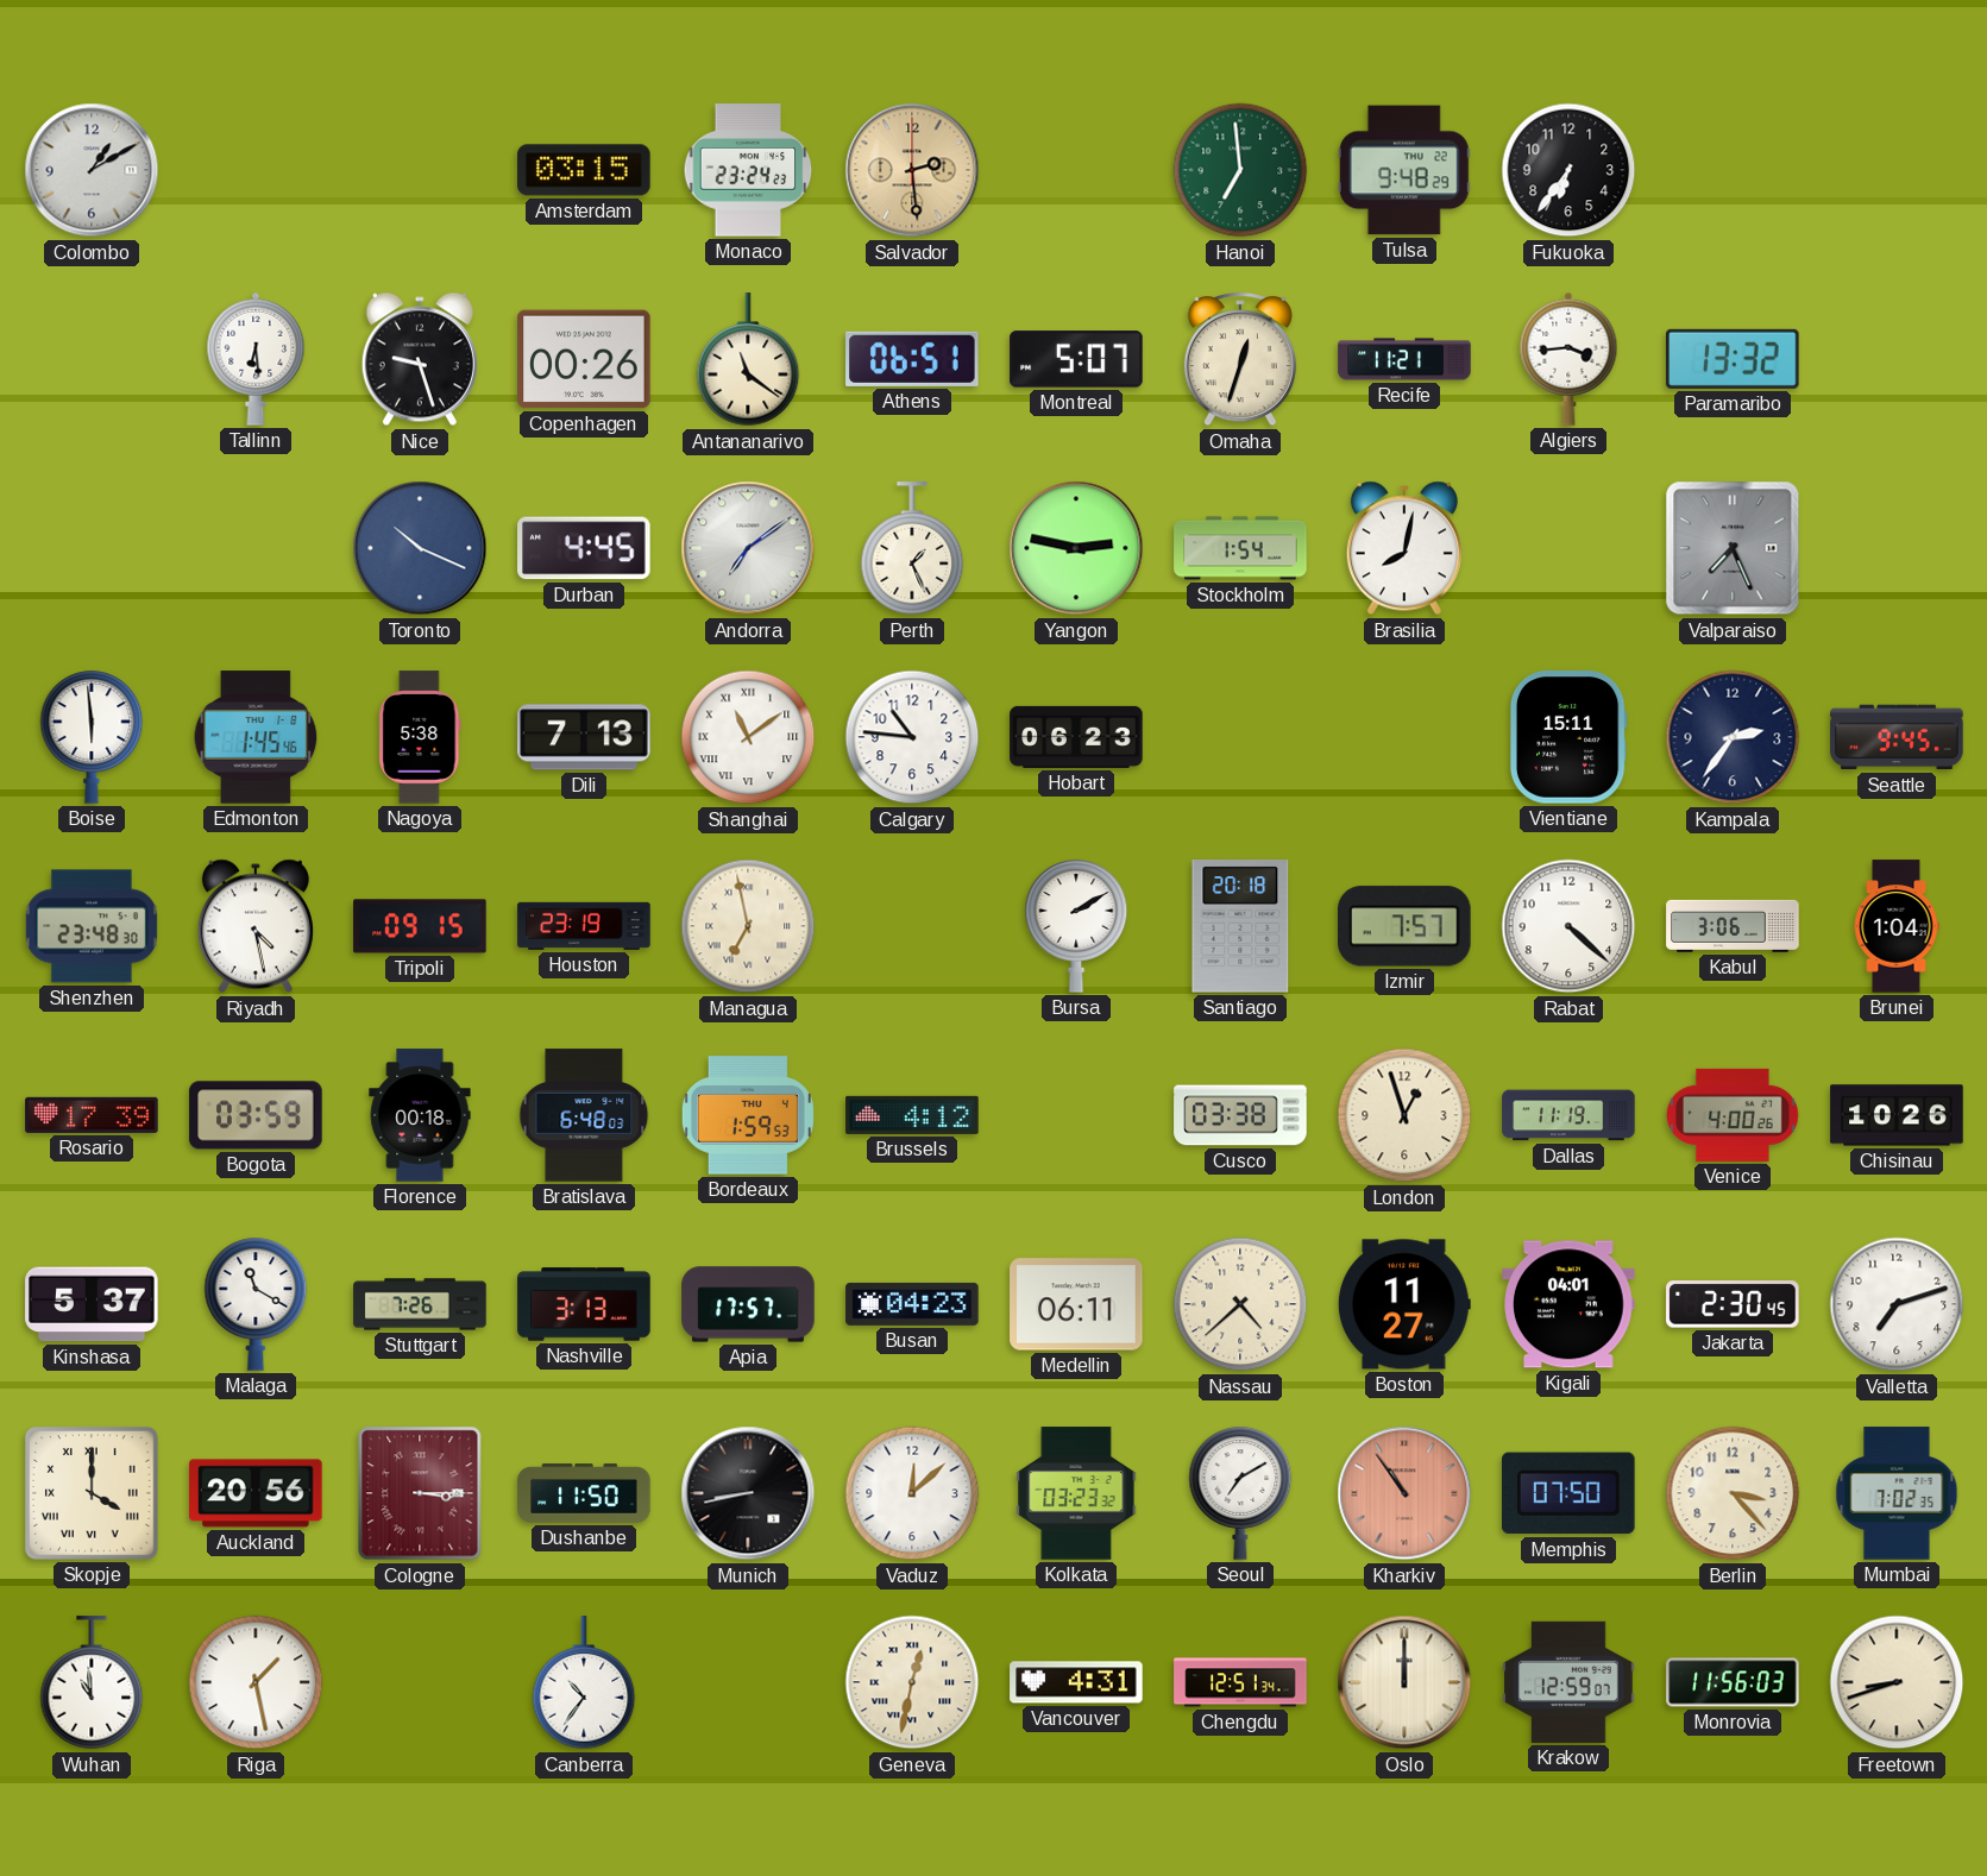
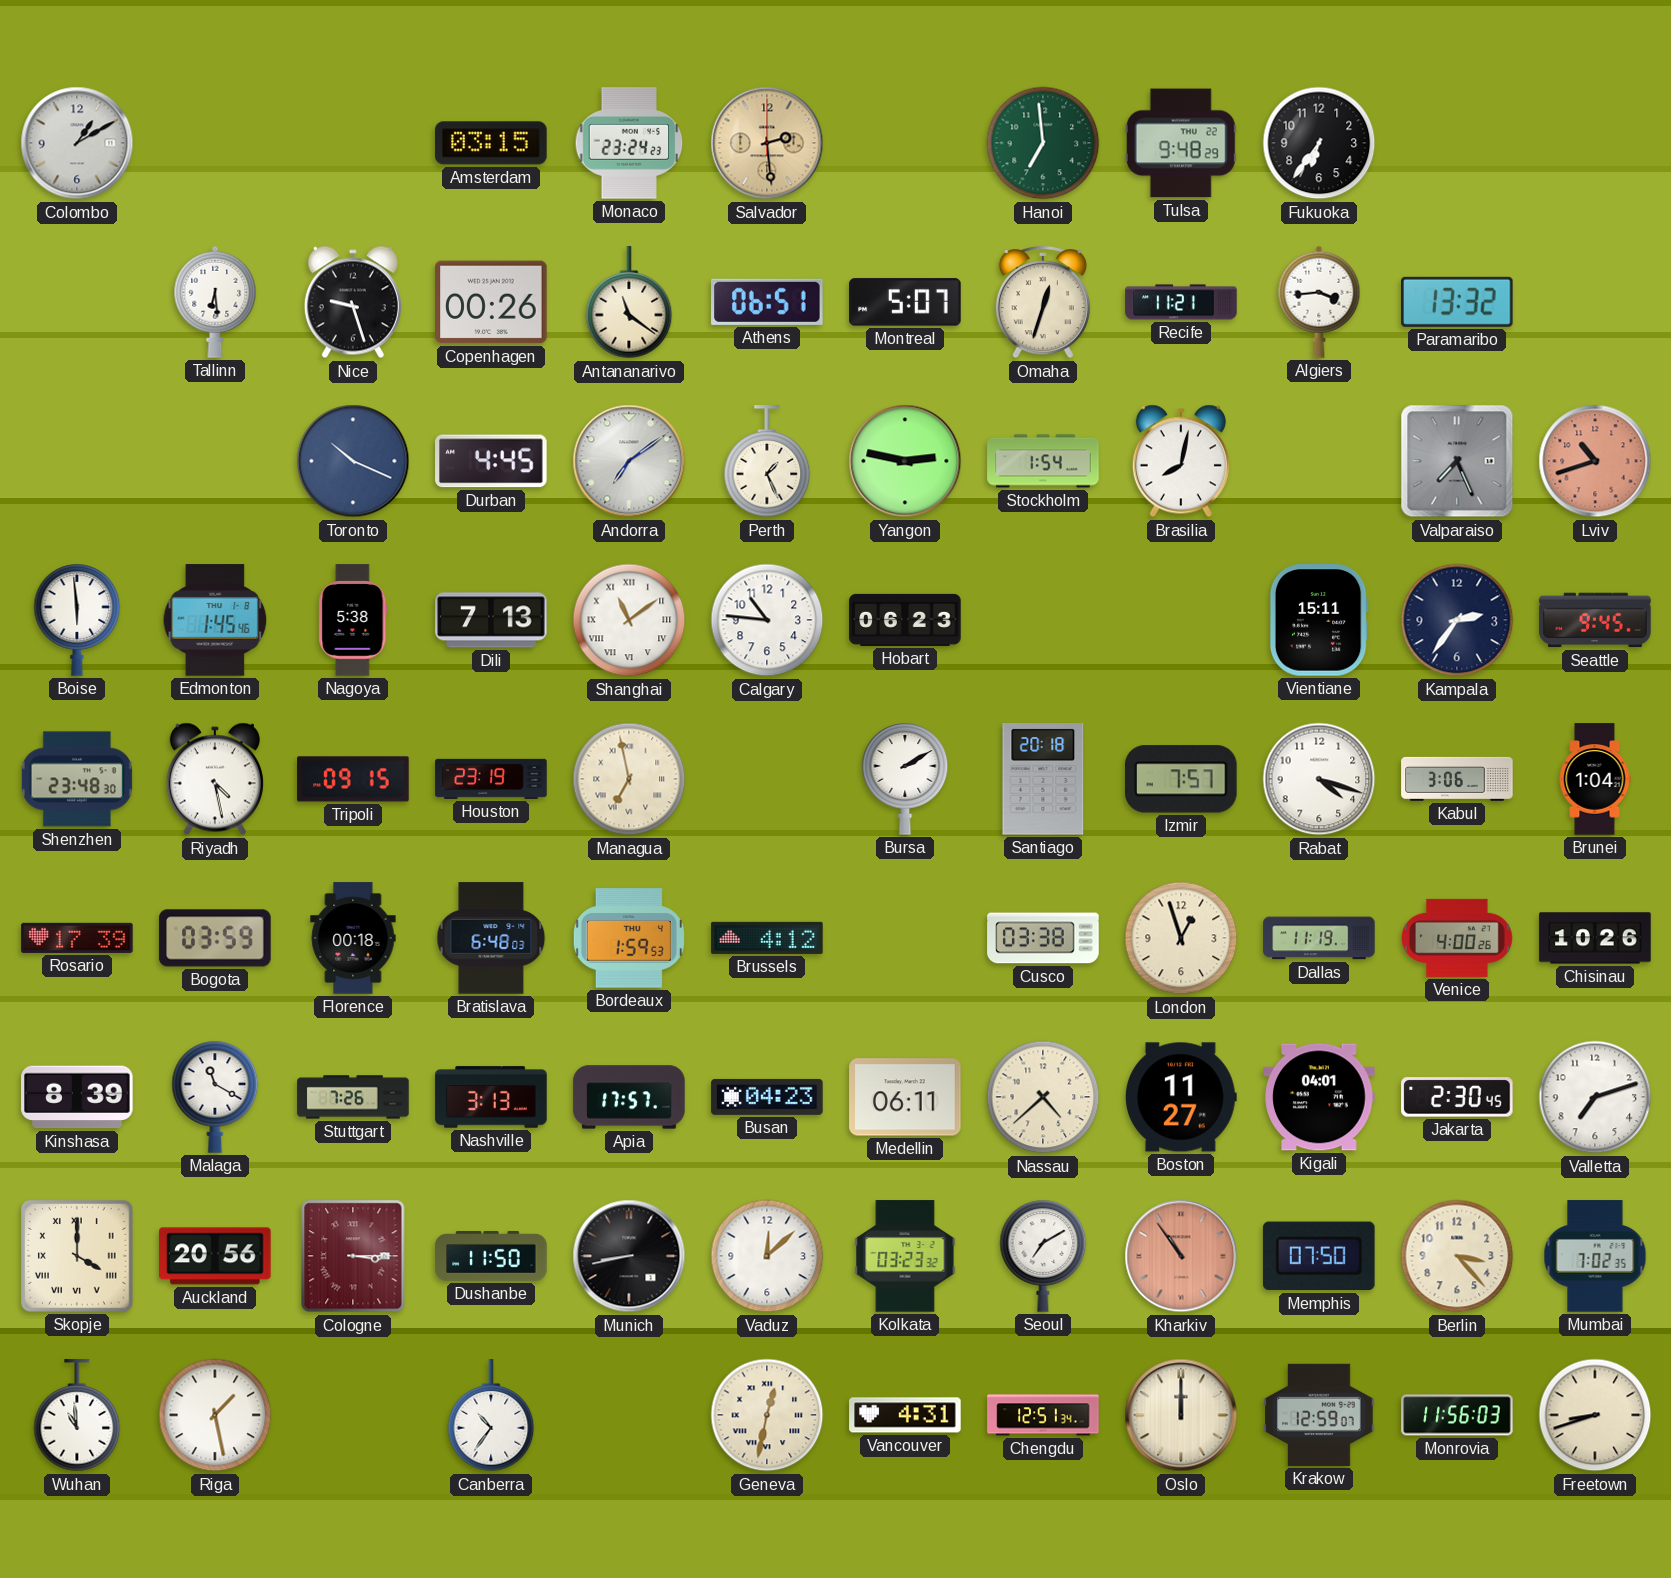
Lviv: none -> 10:42
Rabat: 4:22 -> 4:18
Kinshasa: 5:37 -> 8:39
